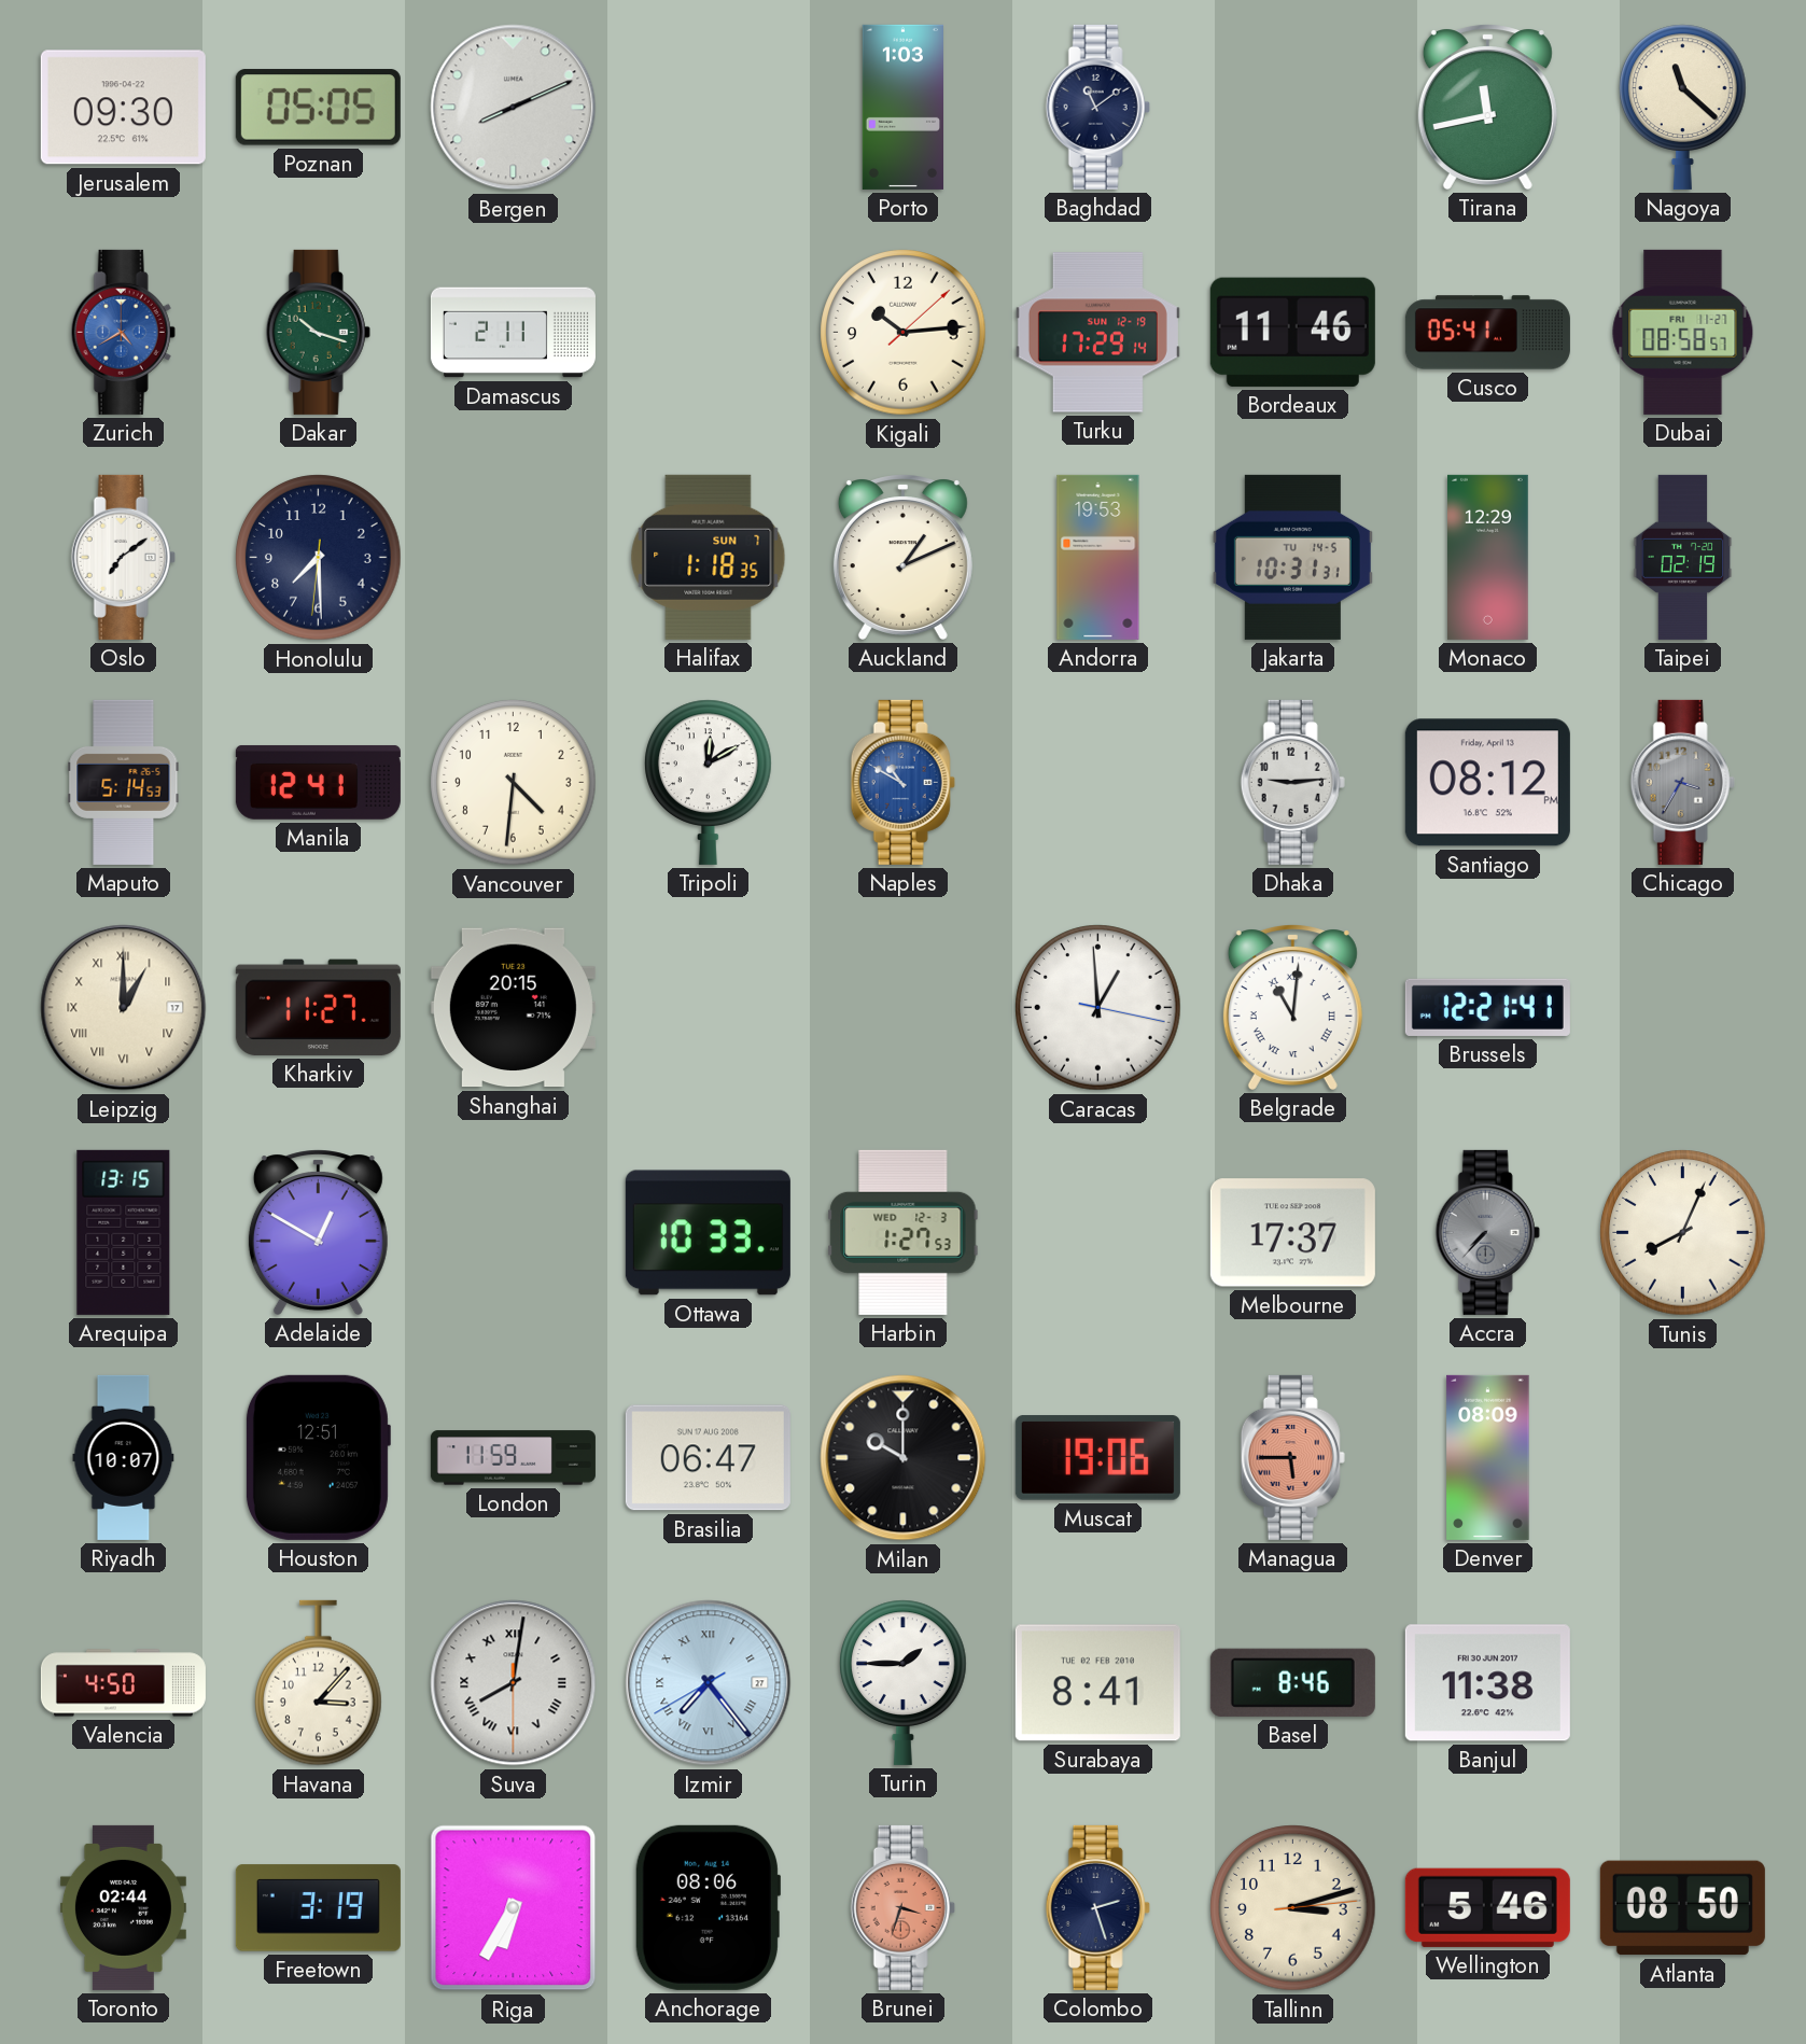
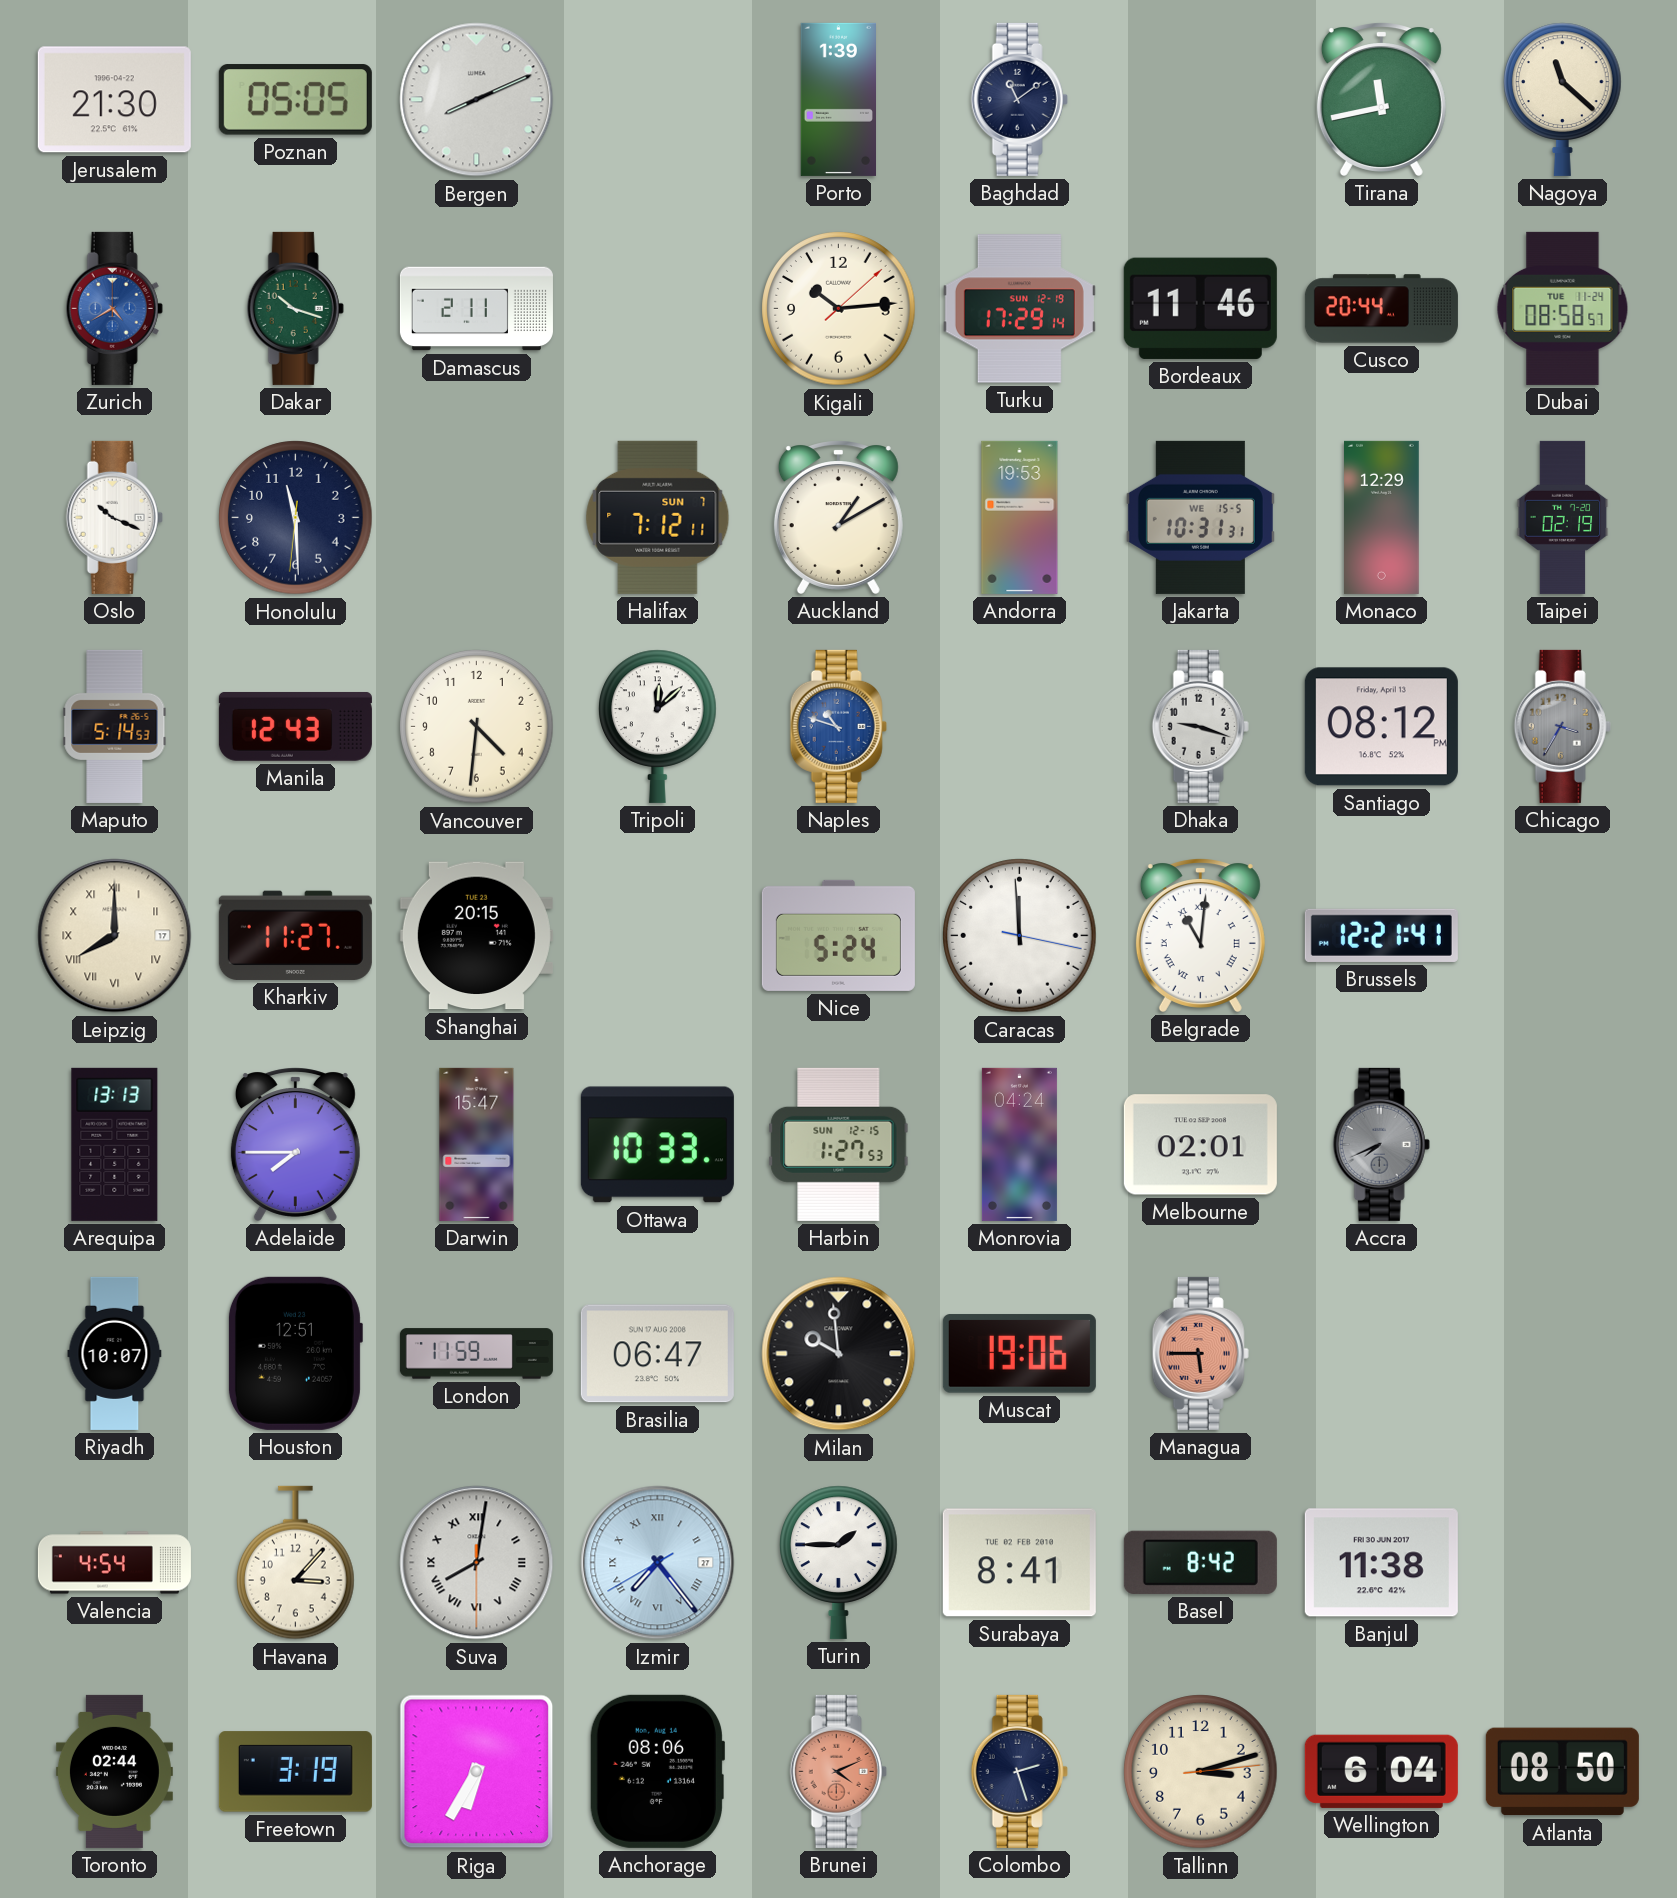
Jerusalem: 09:30 -> 21:30
Porto: 1:03 -> 1:39
Cusco: 05:41 -> 20:44
Dubai date: FRI 11-27 -> TUE 11-24
Oslo: 7:09 -> 10:19
Honolulu: 7:29 -> 11:29
Halifax: 1:18 -> 7:12
Auckland: 1:11 -> 1:10
Jakarta date: TU 14-5 -> WE 15-5
Manila: 12:41 -> 12:43
Tripoli: 12:10 -> 12:08
Naples: 10:50 -> 10:48
Dhaka: 9:14 -> 9:18
Leipzig: 1:00 -> 8:00
Nice: none -> 5:24
Caracas: 12:59 -> 11:59
Arequipa: 13:15 -> 13:13
Adelaide: 12:50 -> 7:45
Darwin: none -> 15:47
Harbin date: WED 12-3 -> SUN 12-15
Monrovia: none -> 04:24
Melbourne: 17:37 -> 02:01
Accra: 7:37 -> 7:41
Tunis: 8:04 -> none
Milan: 10:00 -> 9:59
Denver: 08:09 -> none
Valencia: 4:50 -> 4:54
Basel: 8:46 -> 8:42
Brunei: 3:33 -> 4:11
Wellington: 5:46 -> 6:04
